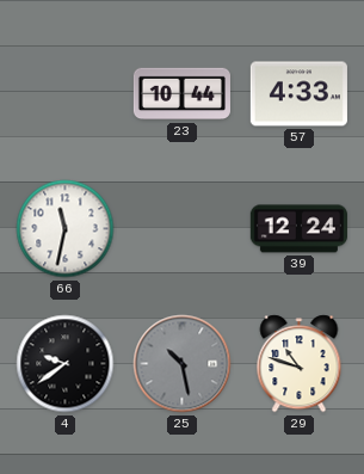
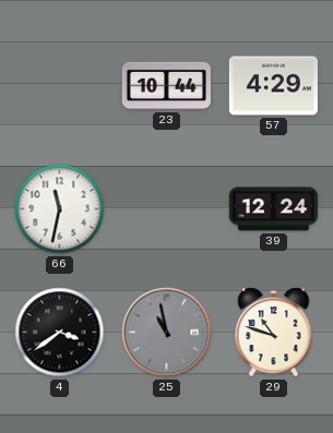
57: 4:33 -> 4:29
4: 9:39 -> 3:39
25: 10:28 -> 10:58
